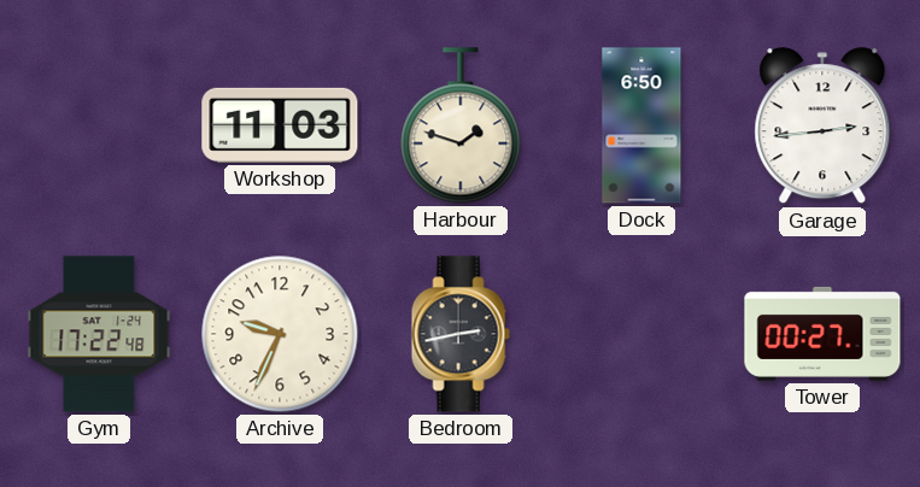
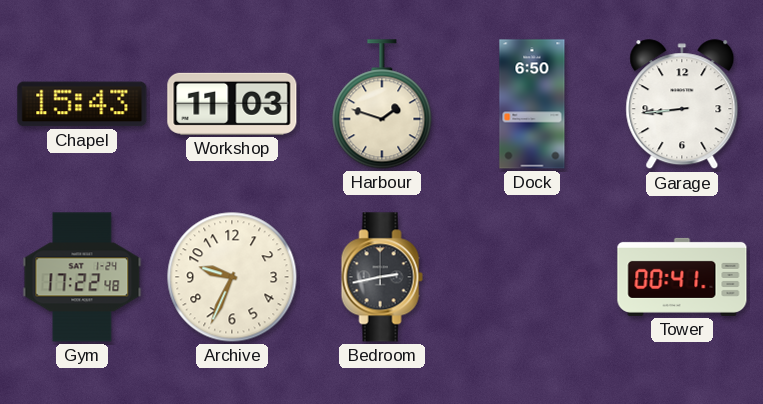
Chapel: none -> 15:43
Garage: 2:44 -> 8:44
Tower: 00:27 -> 00:41
